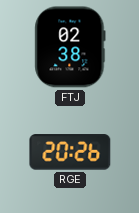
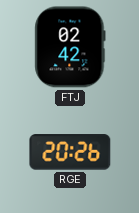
FTJ: 02:38 -> 02:42
